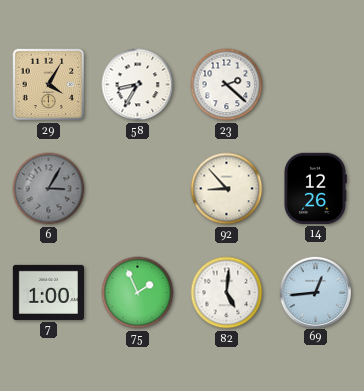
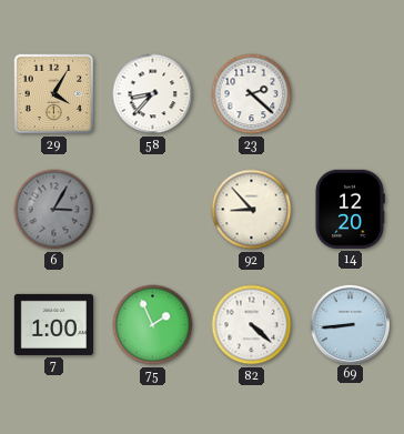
58: 8:35 -> 8:37
14: 12:26 -> 12:20
82: 5:01 -> 4:22
69: 12:44 -> 8:44
